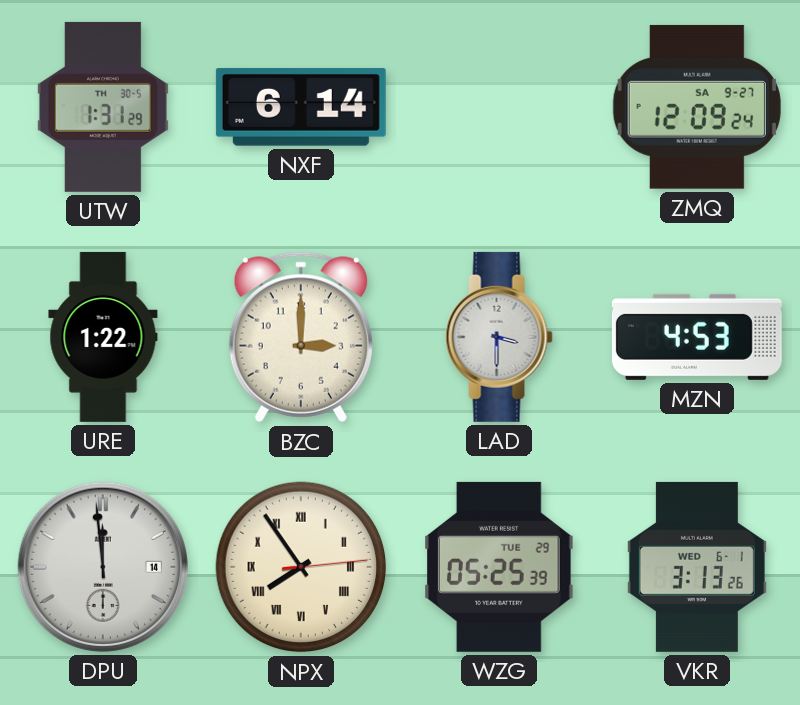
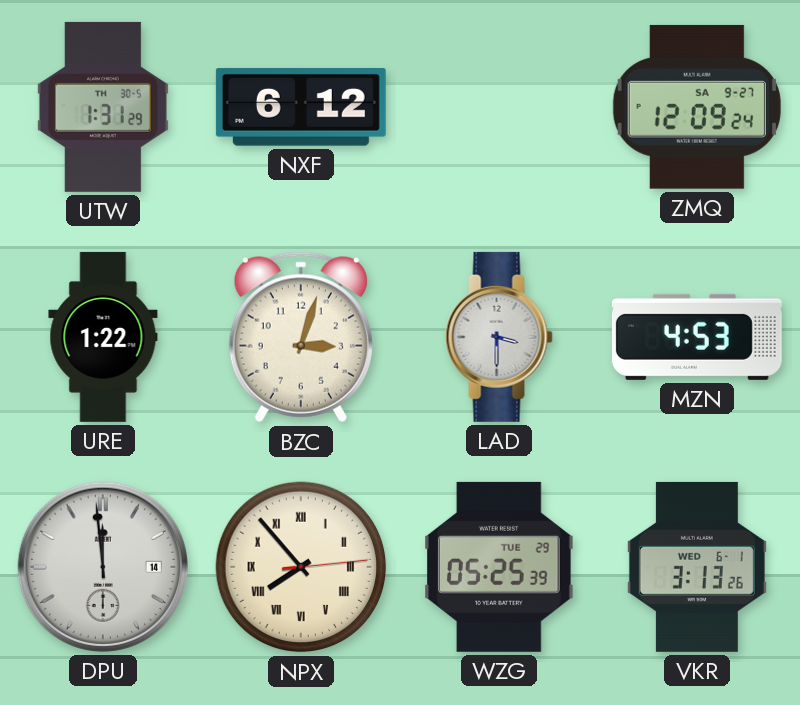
NXF: 6:14 -> 6:12
BZC: 3:00 -> 3:03
NPX: 7:54 -> 7:53
